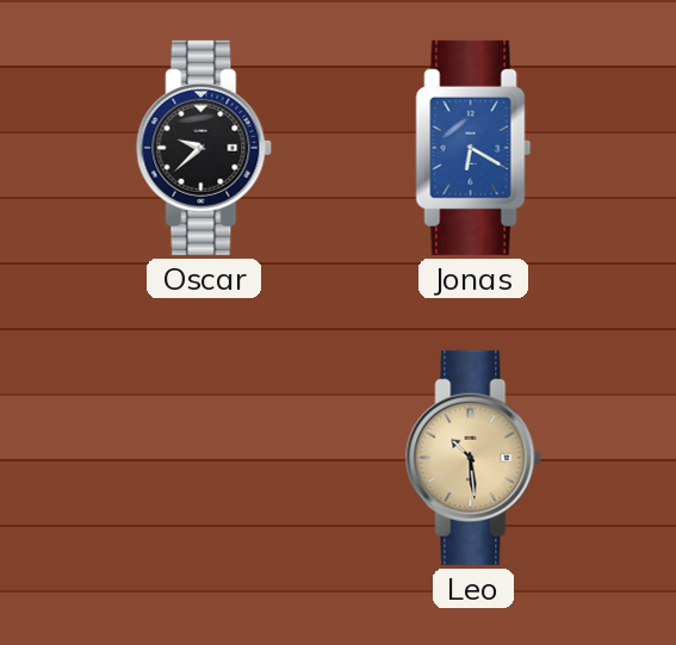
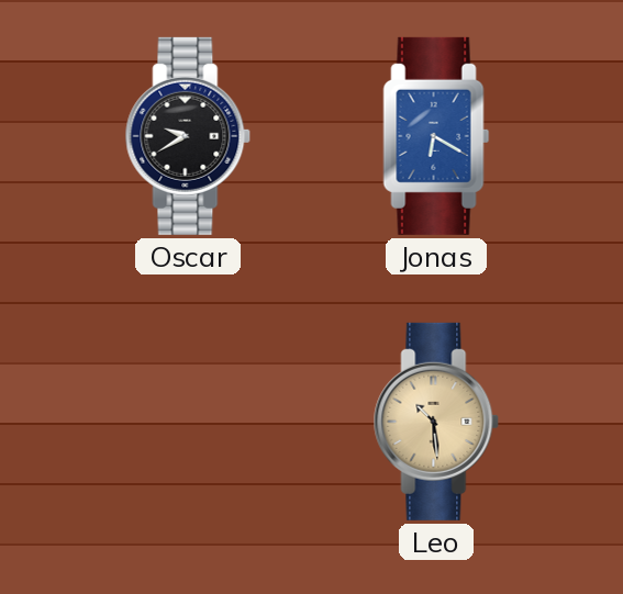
Oscar: 9:38 -> 9:40
